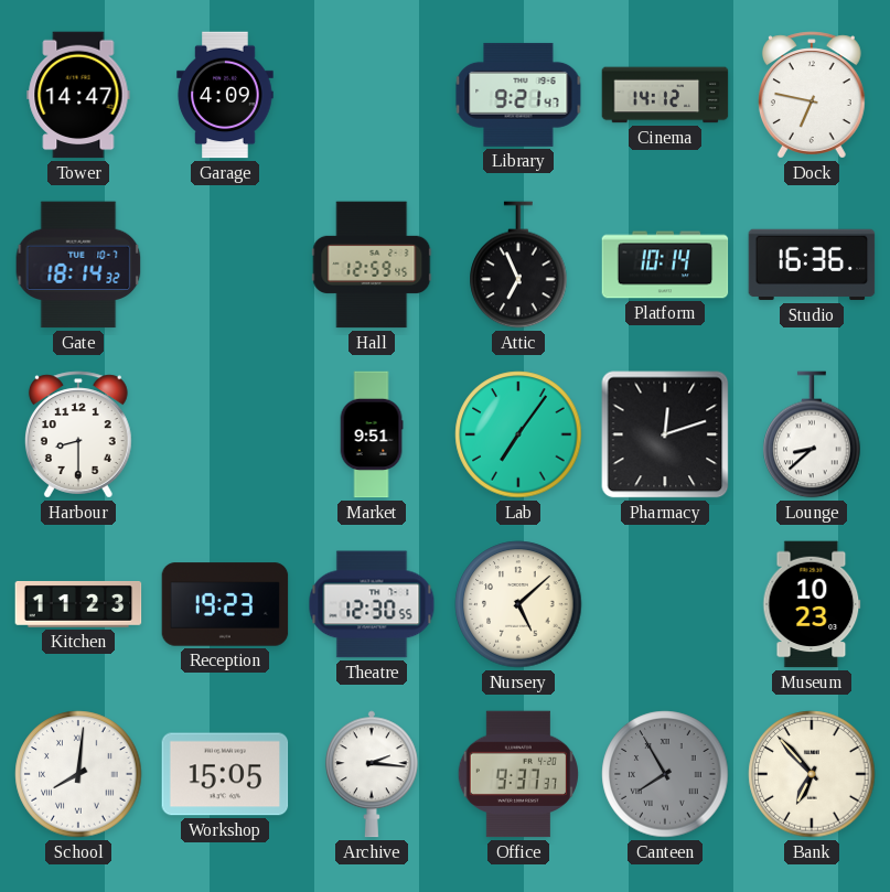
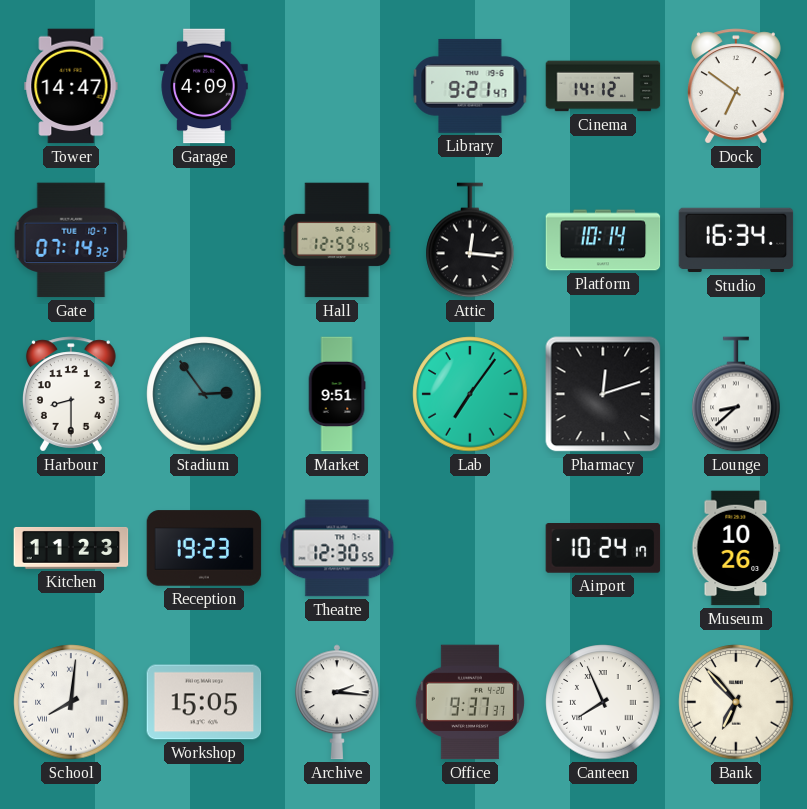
Dock: 6:47 -> 6:51
Gate: 18:14 -> 07:14
Attic: 6:56 -> 12:16
Studio: 16:36 -> 16:34
Stadium: none -> 2:54
Nursery: 5:08 -> none
Airport: none -> 10:24
Museum: 10:23 -> 10:26
Canteen: 7:55 -> 7:56
Canteen dial: grey -> white
